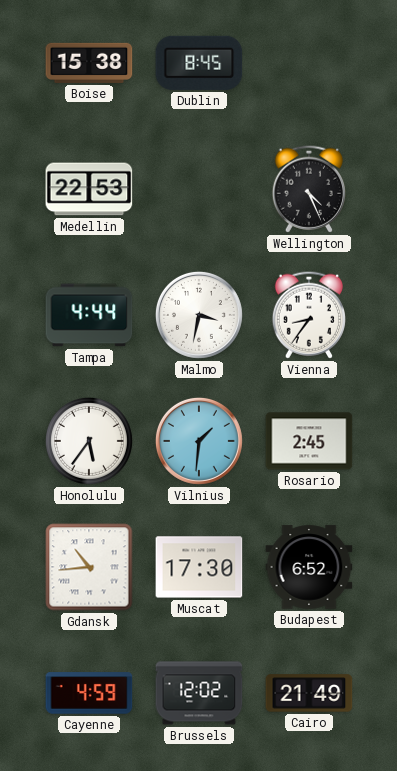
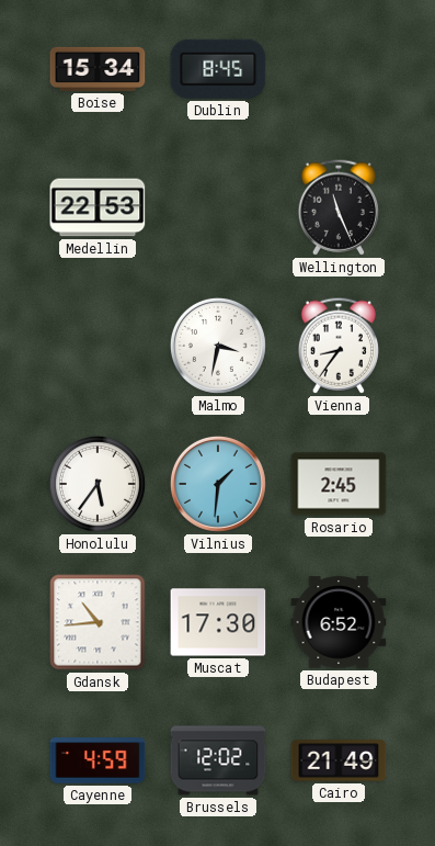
Boise: 15:38 -> 15:34
Wellington: 4:26 -> 11:26
Tampa: 4:44 -> none
